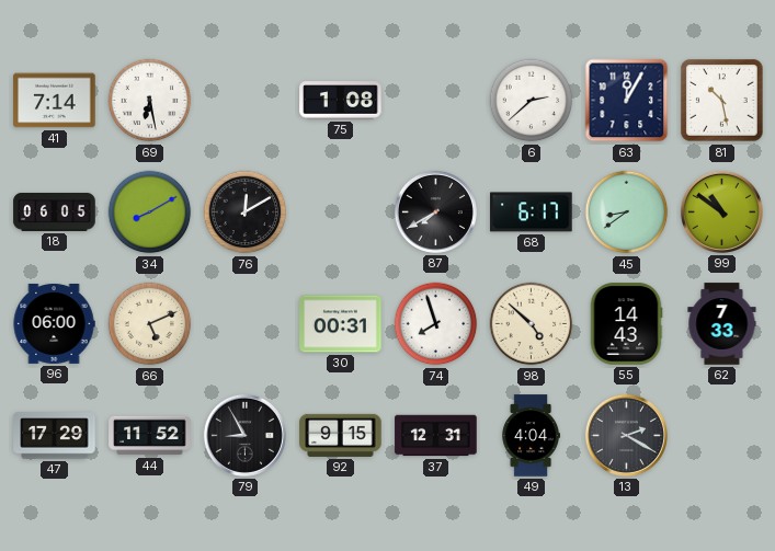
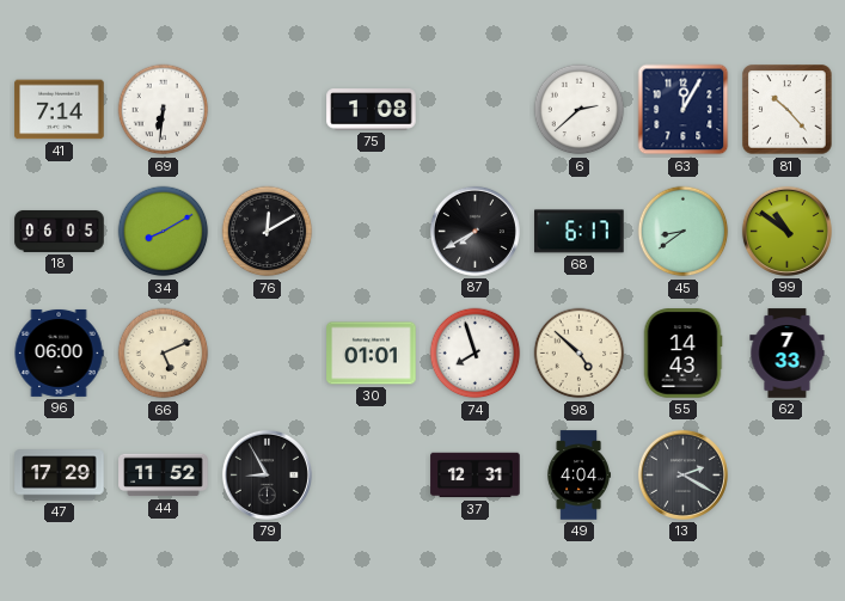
69: 6:28 -> 6:31
81: 10:28 -> 10:23
30: 00:31 -> 01:01
92: 9:15 -> none
